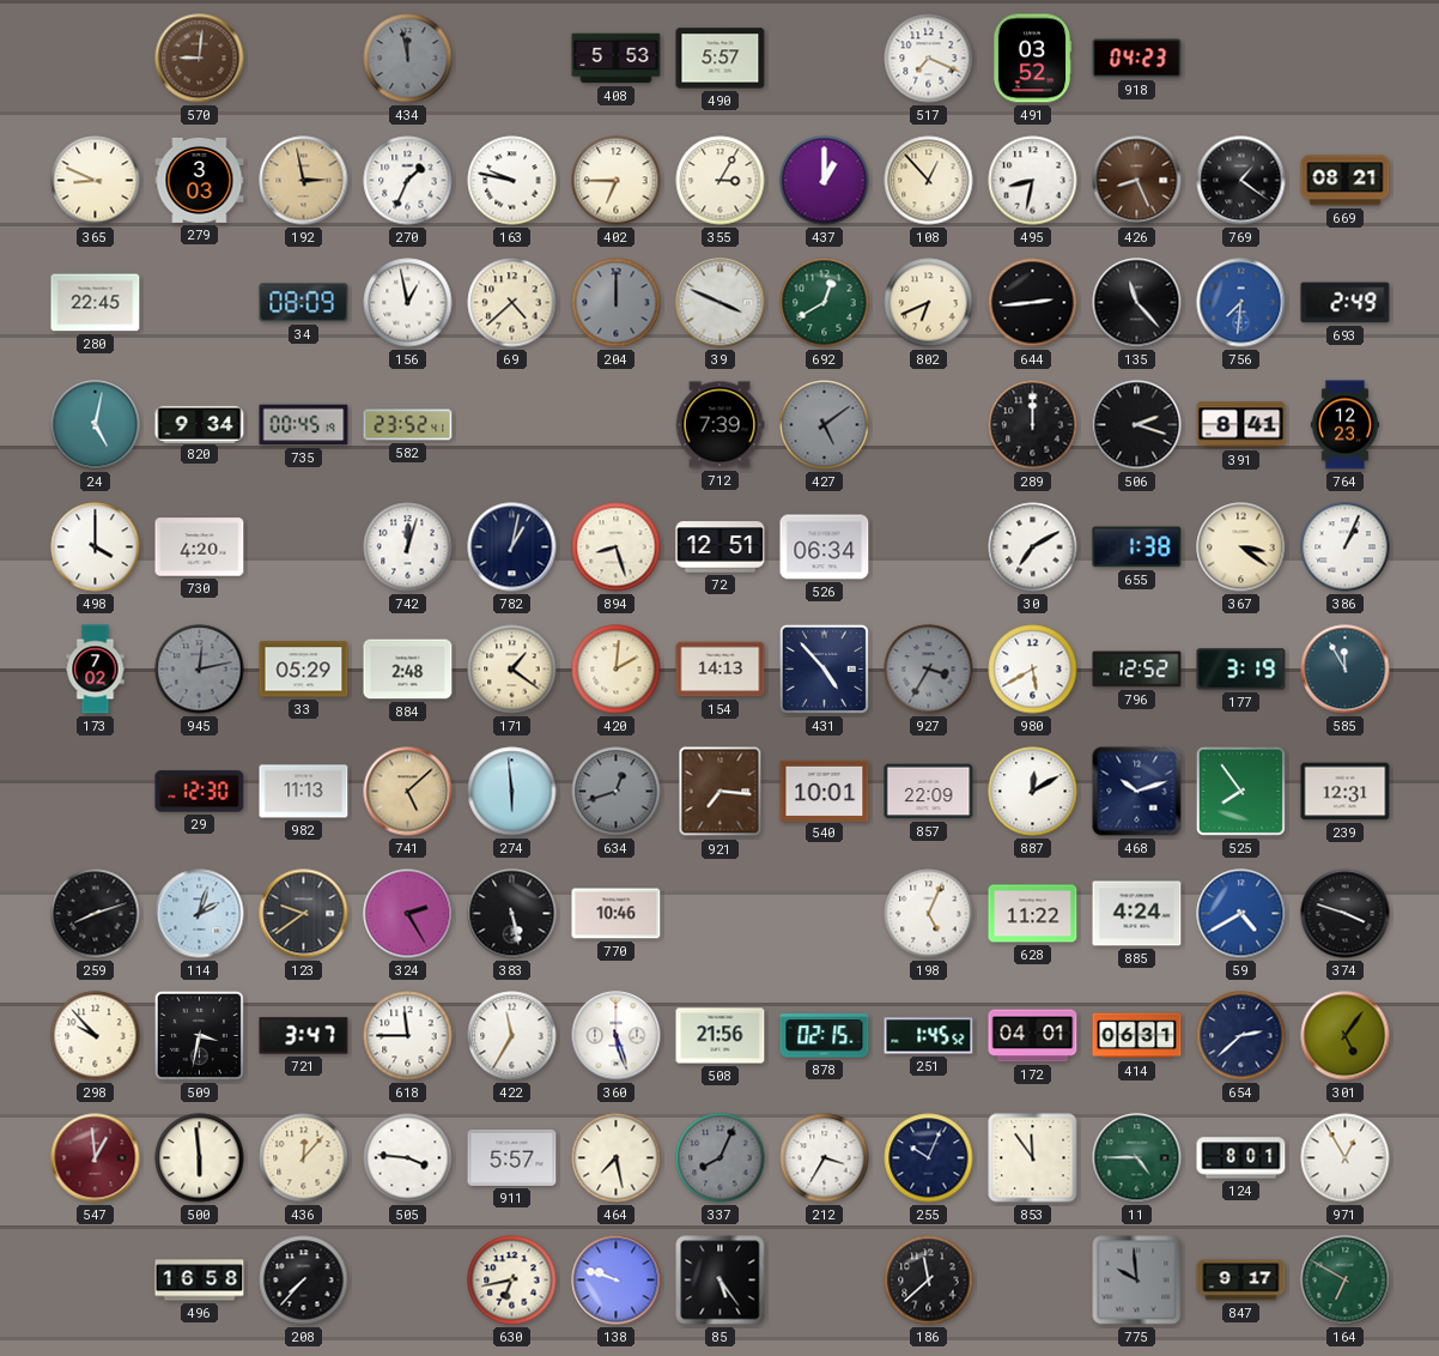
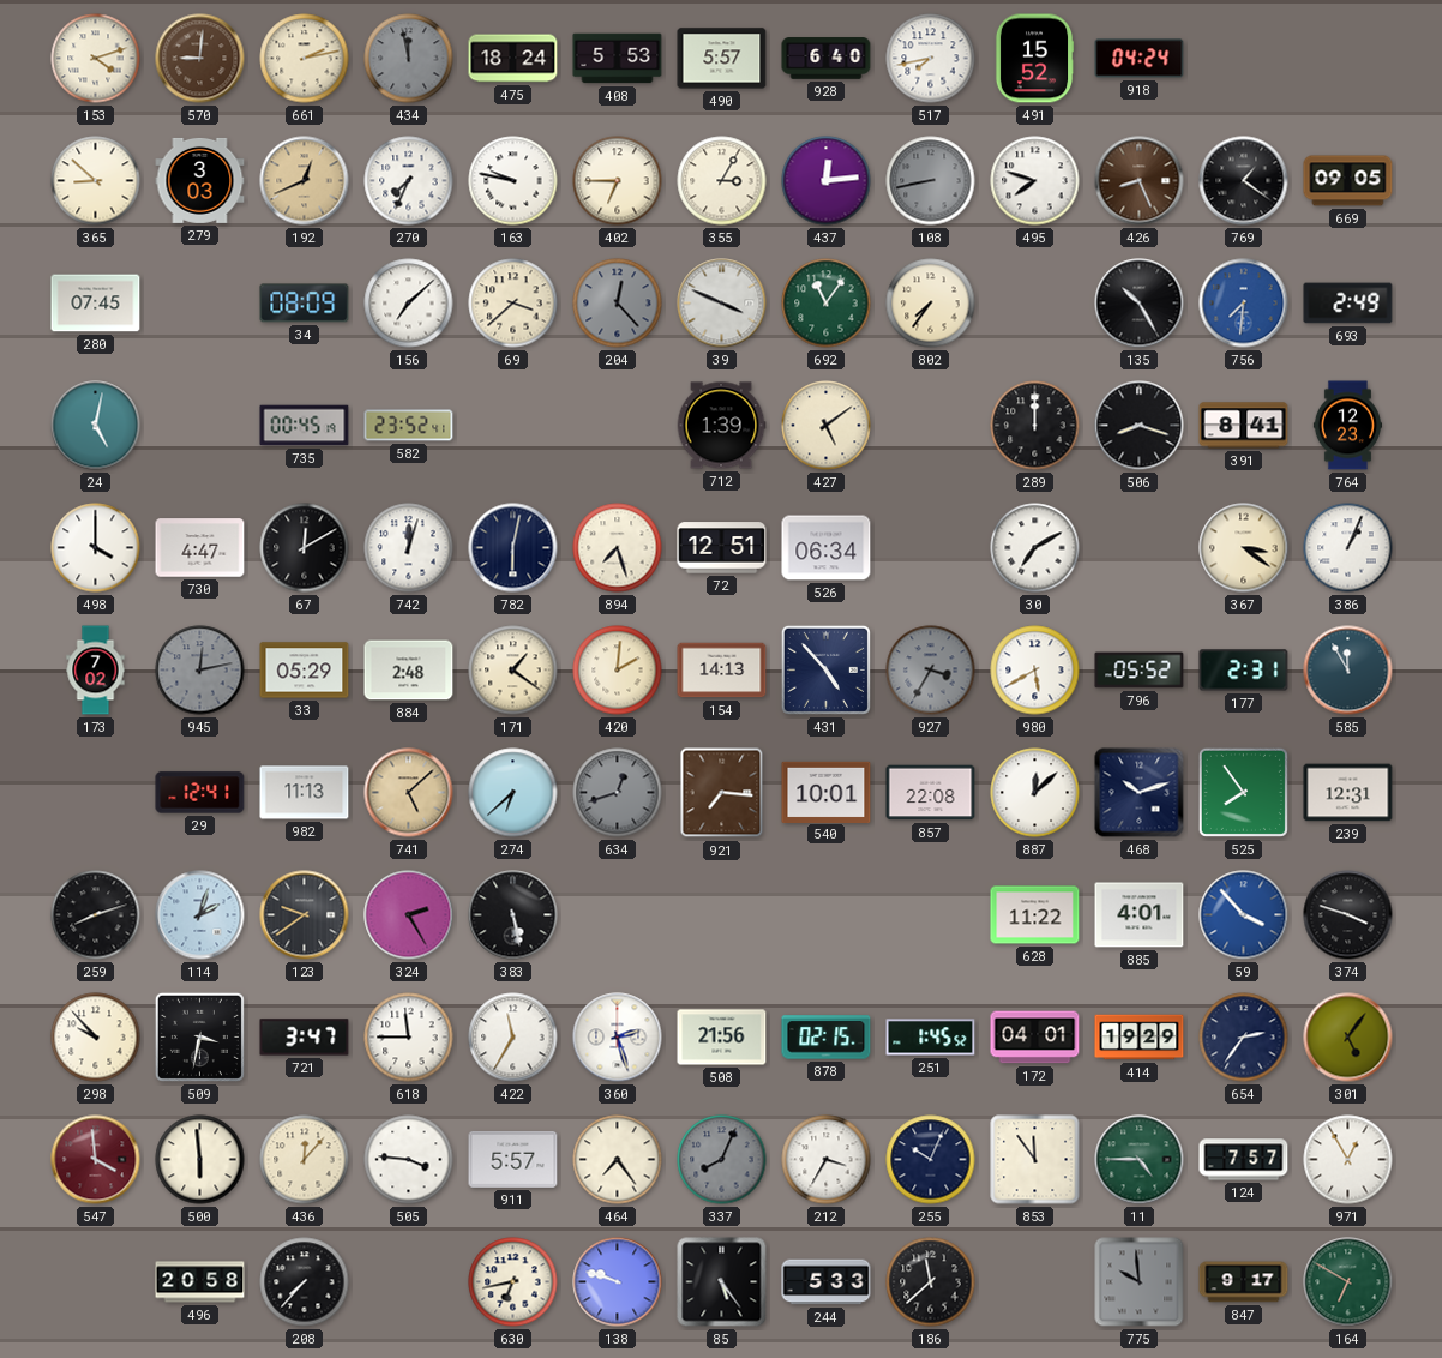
153: none -> 4:12
661: none -> 2:13
475: none -> 18:24
928: none -> 6:40
517: 7:19 -> 7:43
491: 03:52 -> 15:52
918: 04:23 -> 04:24
365: 8:49 -> 8:52
192: 2:58 -> 12:41
270: 1:34 -> 7:34
437: 1:00 -> 12:14
108: 12:53 -> 8:43
108 dial: cream -> grey
495: 8:32 -> 7:48
669: 08:21 -> 09:05
280: 22:45 -> 07:45
156: 12:58 -> 7:08
69: 4:38 -> 3:38
204: 12:00 -> 12:23
692: 12:40 -> 11:06
802: 6:41 -> 7:36
644: 2:44 -> none
135: 11:23 -> 10:25
820: 9:34 -> none
712: 7:39 -> 1:39
427 dial: grey -> cream
506: 2:18 -> 8:18
730: 4:20 -> 4:47
67: none -> 12:10
782: 1:02 -> 6:02
894: 8:27 -> 7:27
655: 1:38 -> none
796: 12:52 -> 05:52
177: 3:19 -> 2:31
29: 12:30 -> 12:41
274: 5:59 -> 6:38
857: 22:09 -> 22:08
887: 12:10 -> 12:08
770: 10:46 -> none
198: 5:04 -> none
885: 4:24 -> 4:01
59: 4:40 -> 3:53
360: 5:27 -> 2:27
414: 06:31 -> 19:29
654: 2:38 -> 2:36
547: 12:59 -> 3:59
464: 7:28 -> 7:24
124: 8:01 -> 7:57
496: 16:58 -> 20:58
244: none -> 5:33
